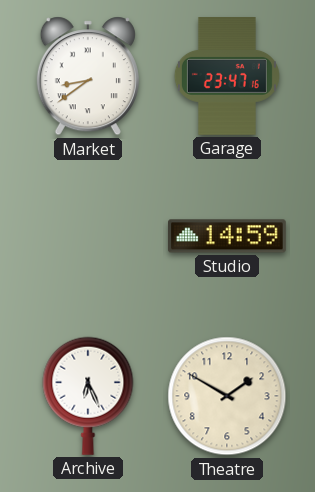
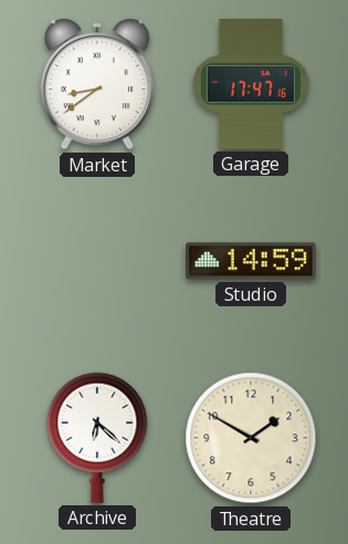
Garage: 23:47 -> 17:47
Archive: 6:26 -> 6:22
